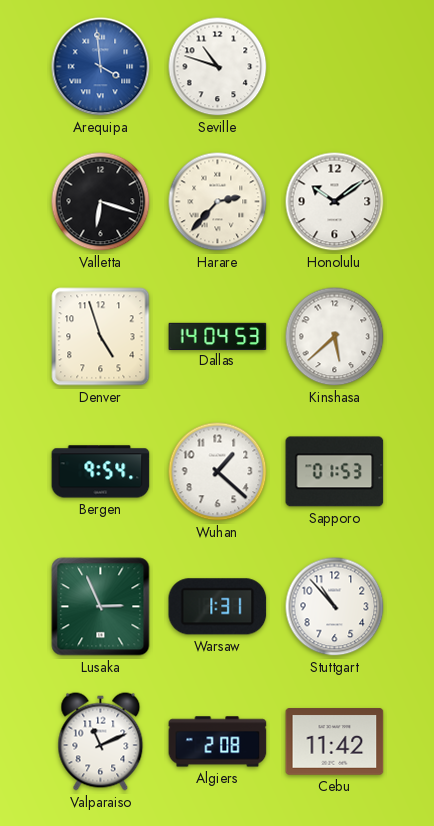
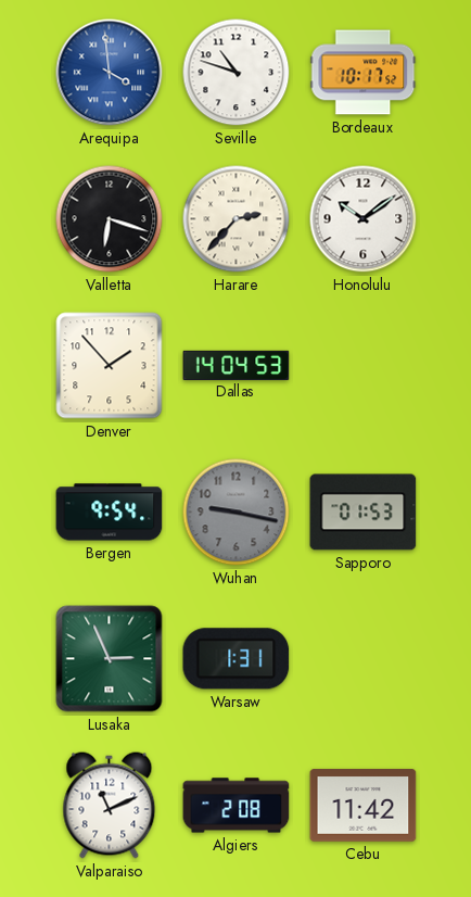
Bordeaux: none -> 10:17
Denver: 4:57 -> 1:53
Kinshasa: 5:38 -> none
Wuhan: 1:22 -> 9:17
Wuhan dial: white -> grey
Stuttgart: 10:53 -> none
